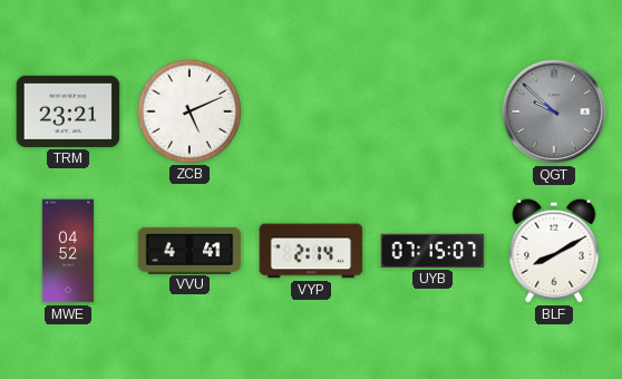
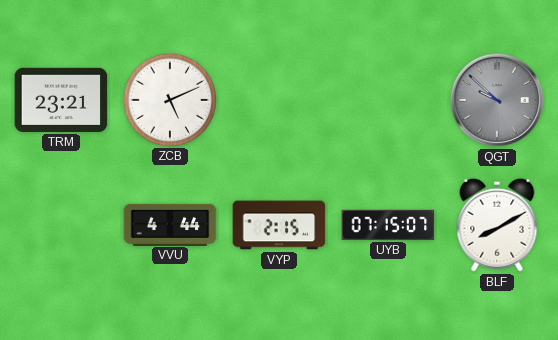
MWE: 04:52 -> none
VVU: 4:41 -> 4:44
VYP: 2:14 -> 2:15
